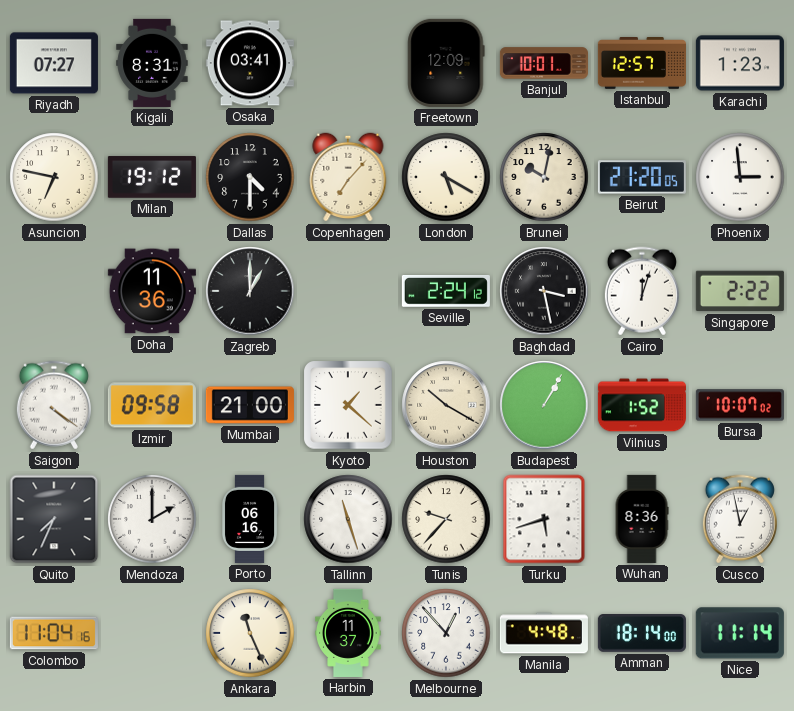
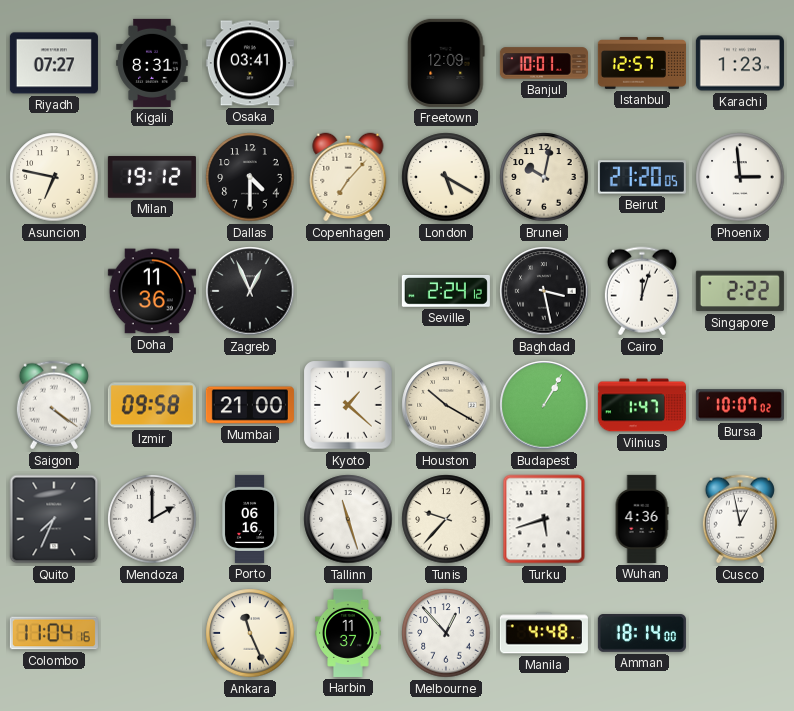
Zagreb: 1:00 -> 12:56
Vilnius: 1:52 -> 1:47
Wuhan: 8:36 -> 4:36
Nice: 11:14 -> none
